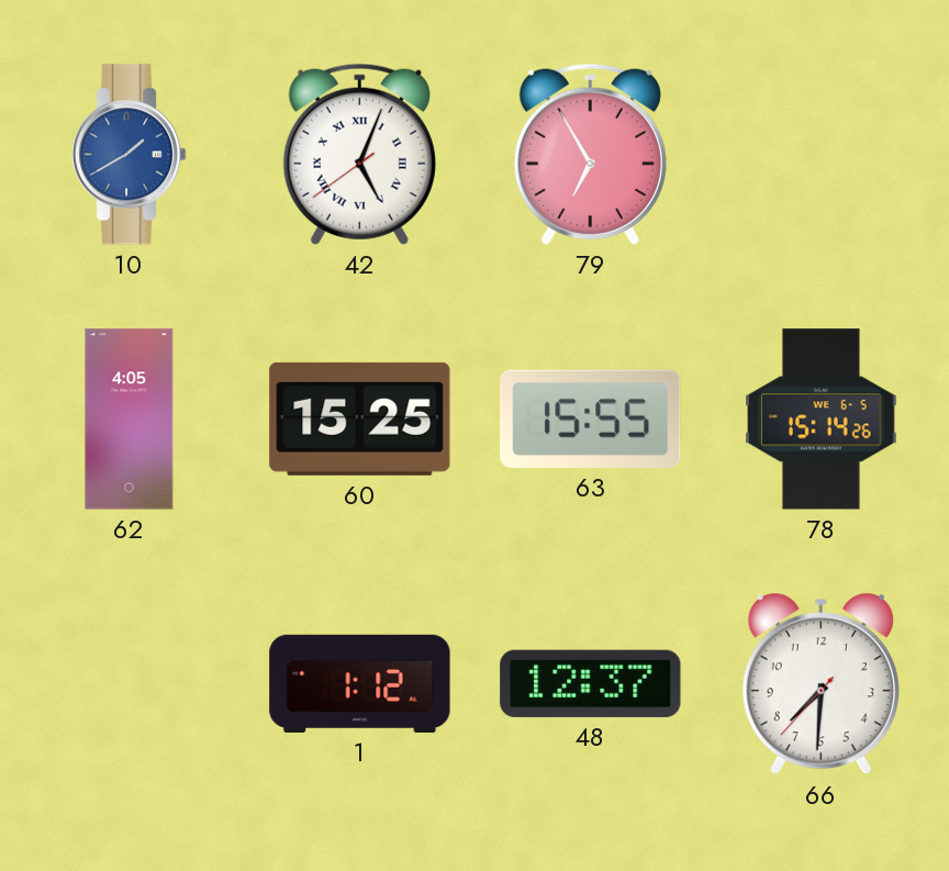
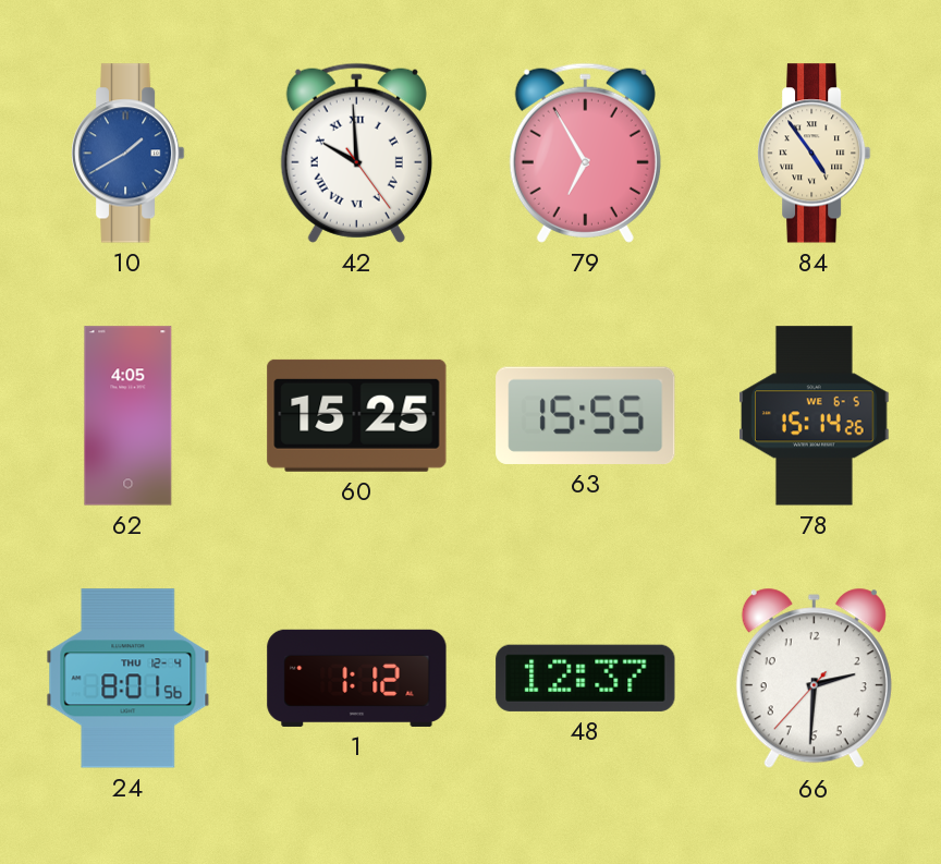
42: 5:03 -> 9:59
84: none -> 4:54
24: none -> 8:01
66: 7:30 -> 2:30
